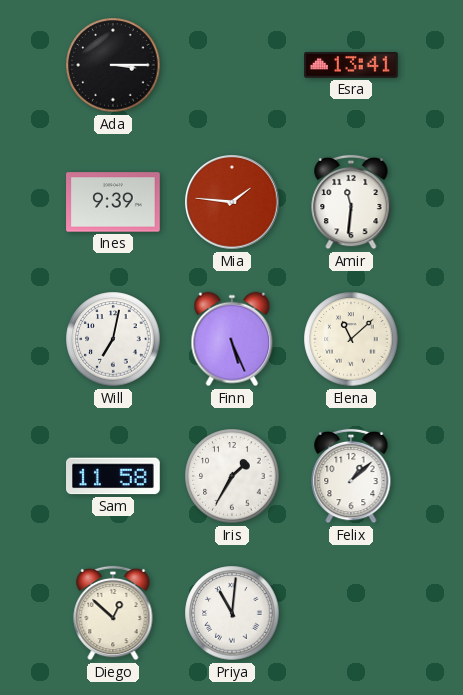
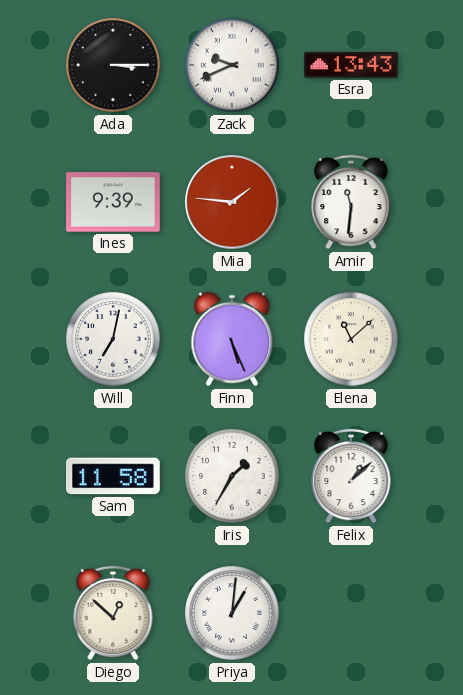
Zack: none -> 9:41
Esra: 13:41 -> 13:43
Priya: 11:01 -> 1:01
